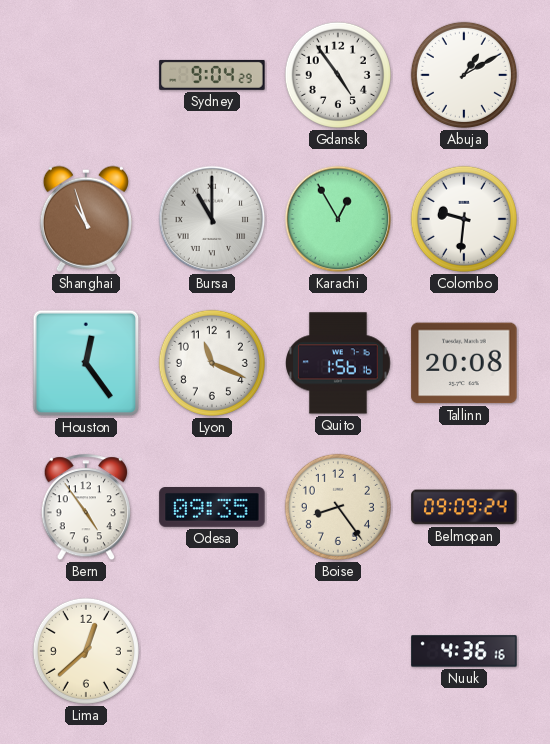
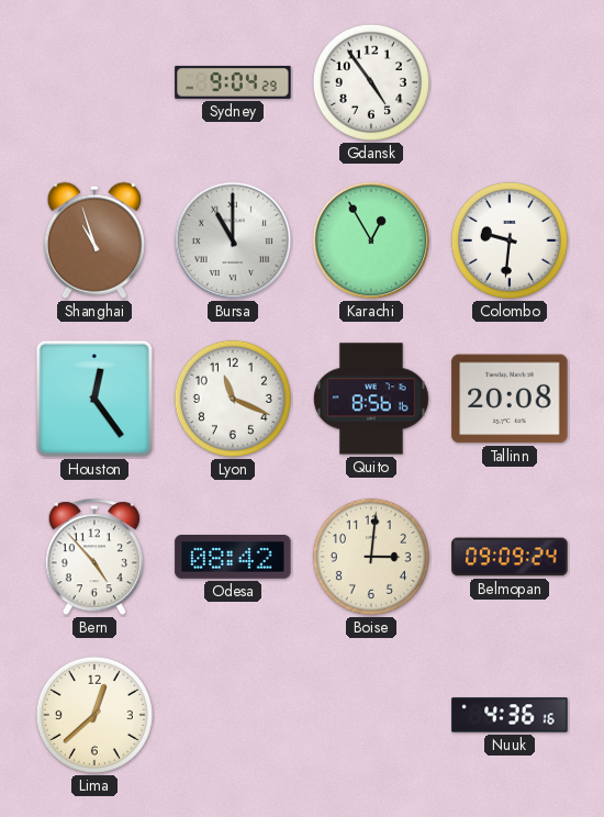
Abuja: 1:10 -> none
Quito: 1:56 -> 8:56
Bern: 4:54 -> 4:53
Odesa: 09:35 -> 08:42
Boise: 8:24 -> 3:01
